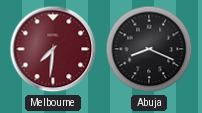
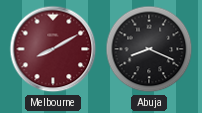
Melbourne: 7:31 -> 8:10
